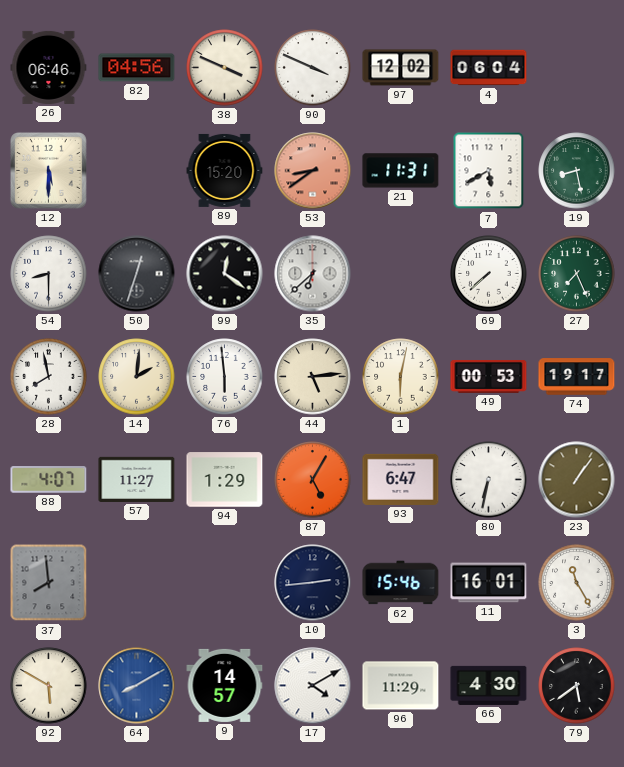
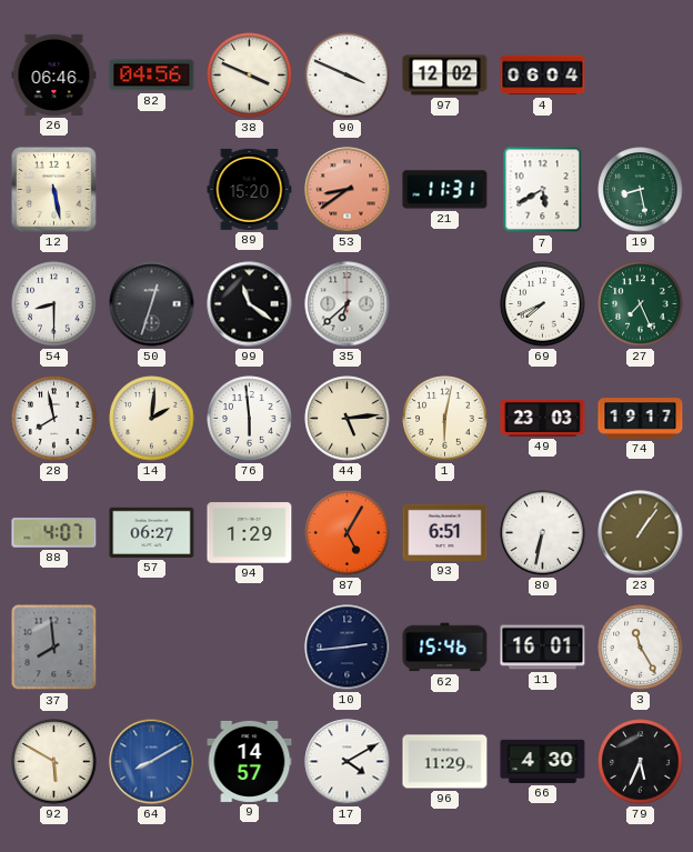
12: 5:30 -> 5:28
99: 12:21 -> 11:21
69: 7:38 -> 7:41
49: 00:53 -> 23:03
57: 11:27 -> 06:27
93: 6:47 -> 6:51
79: 5:39 -> 5:34
